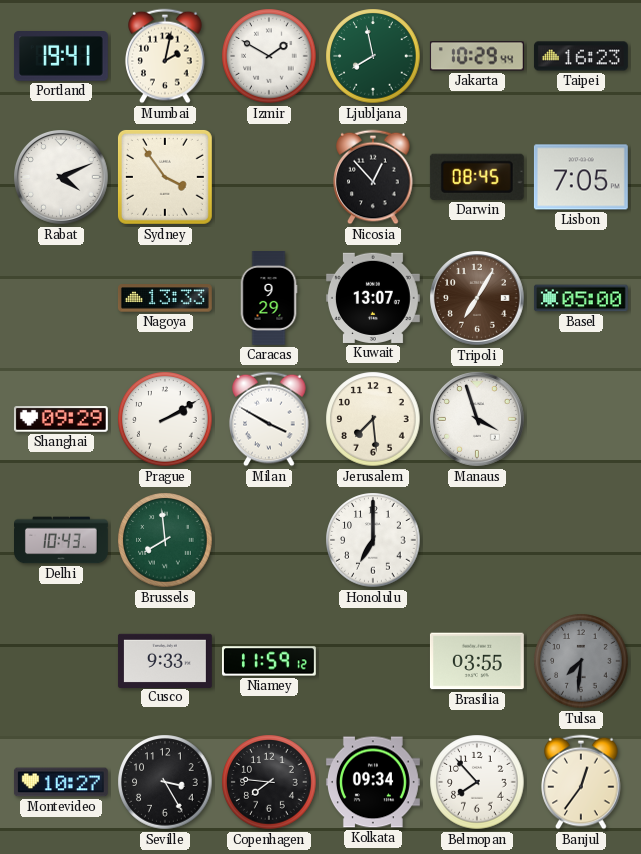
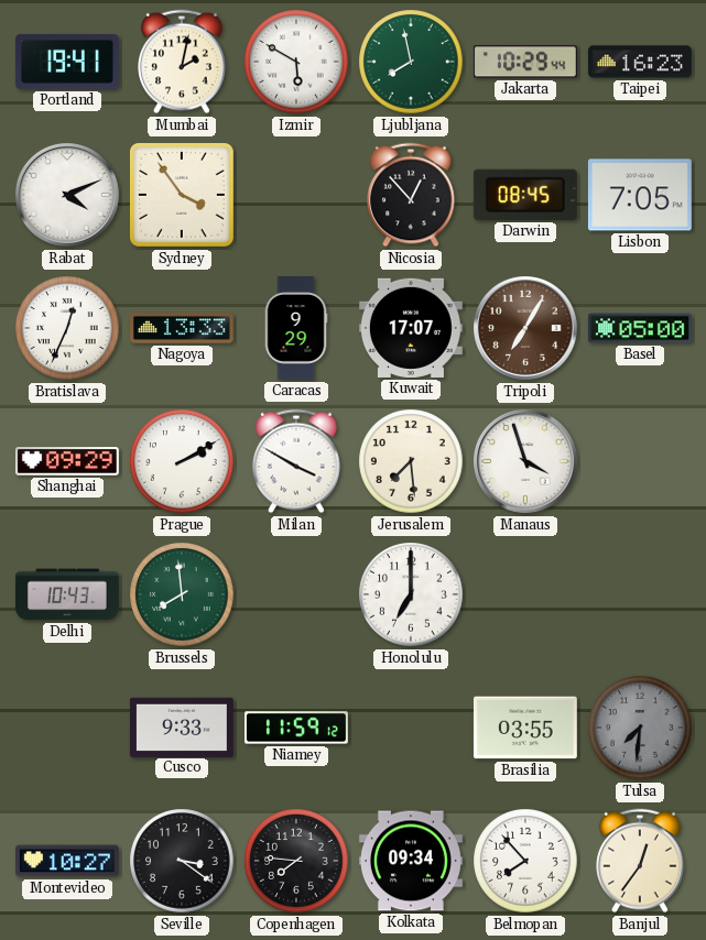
Izmir: 1:50 -> 5:50
Bratislava: none -> 12:34
Kuwait: 13:07 -> 17:07
Seville: 3:25 -> 3:21
